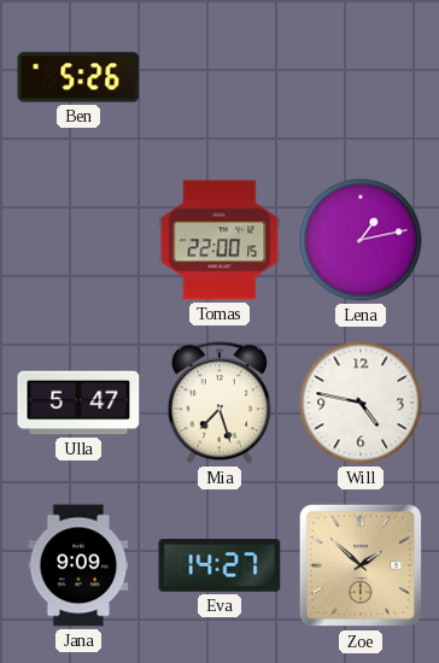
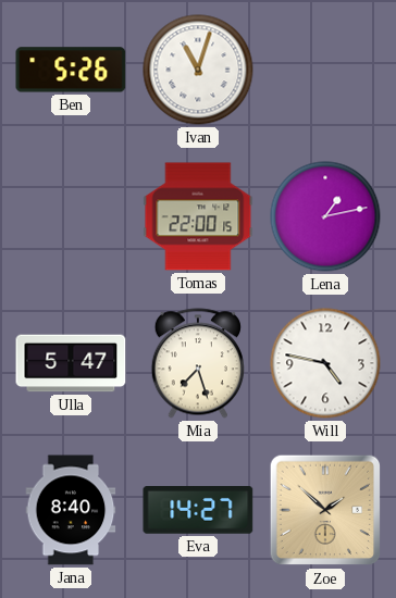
Ivan: none -> 11:03
Jana: 9:09 -> 8:40
